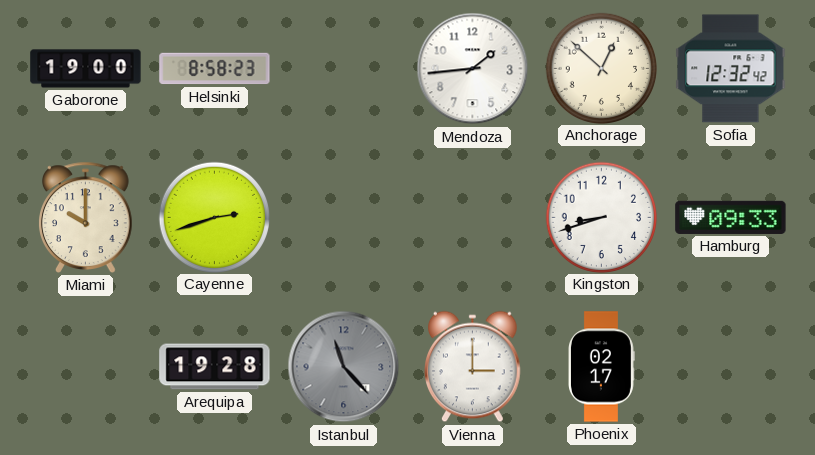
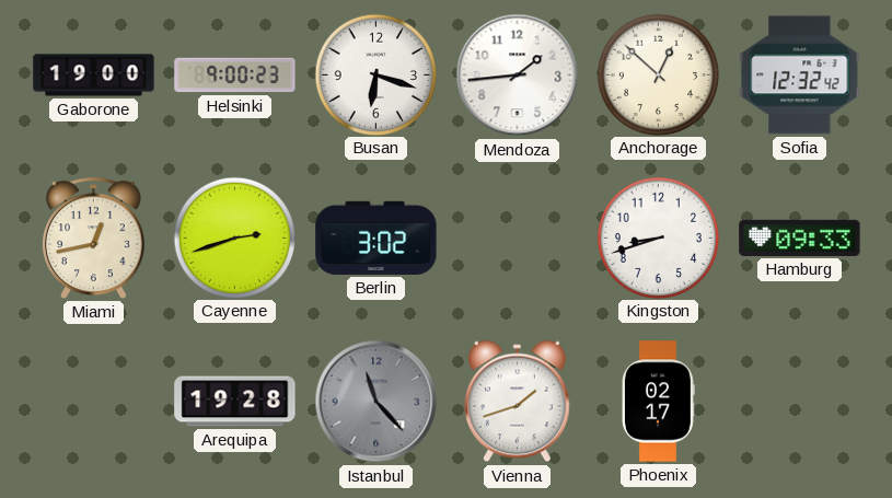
Helsinki: 8:58 -> 9:00
Busan: none -> 6:18
Miami: 10:00 -> 12:43
Berlin: none -> 3:02
Vienna: 3:00 -> 1:42
